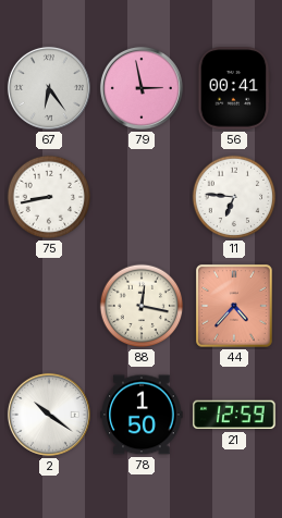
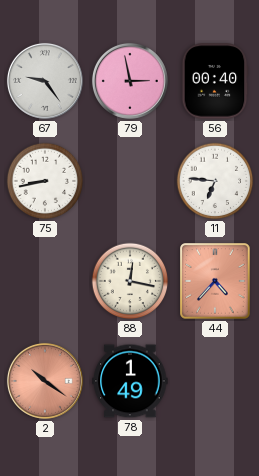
67: 6:24 -> 9:24
56: 00:41 -> 00:40
2 dial: white -> salmon
78: 1:50 -> 1:49
21: 12:59 -> none
